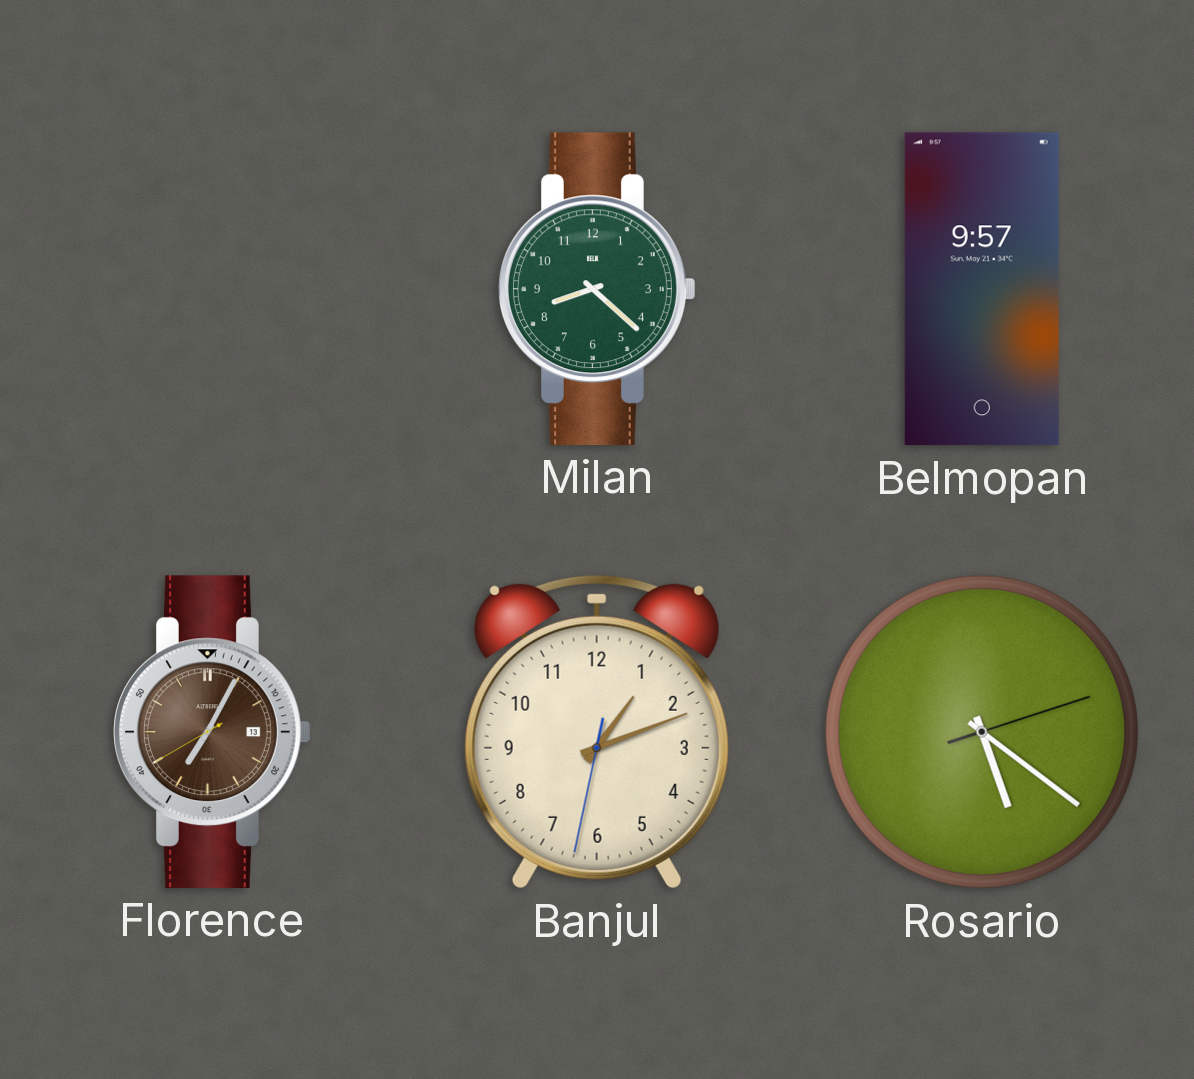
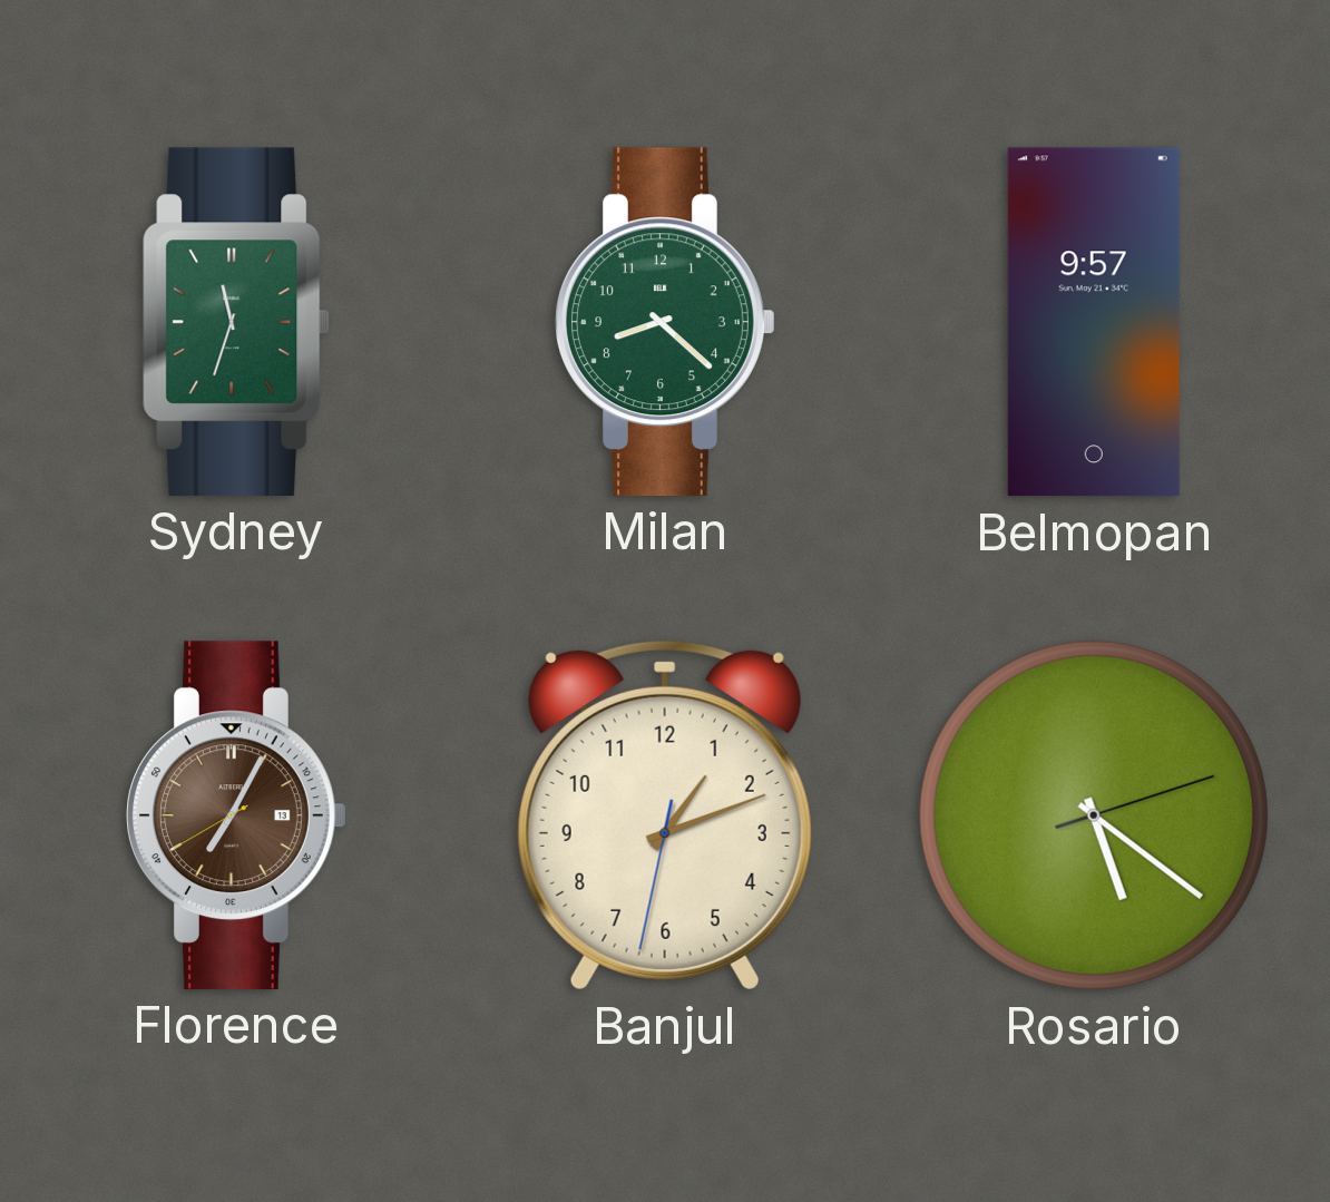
Sydney: none -> 11:33
